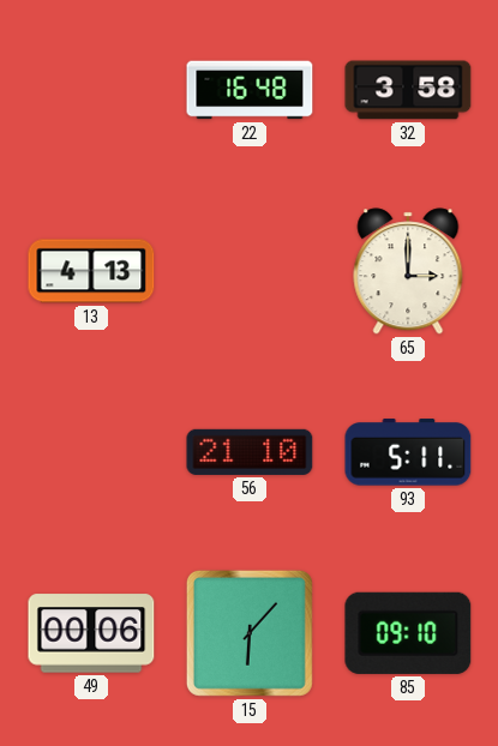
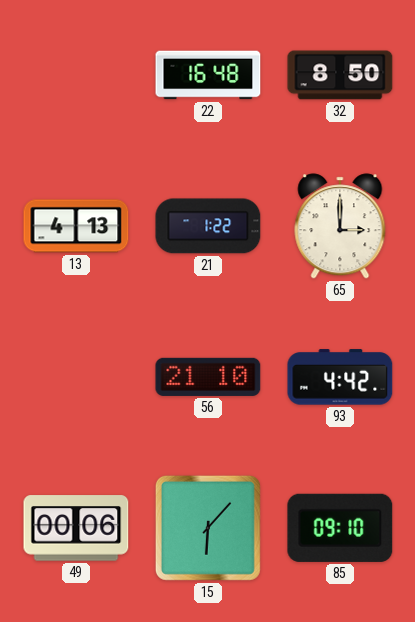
32: 3:58 -> 8:50
21: none -> 1:22
93: 5:11 -> 4:42
